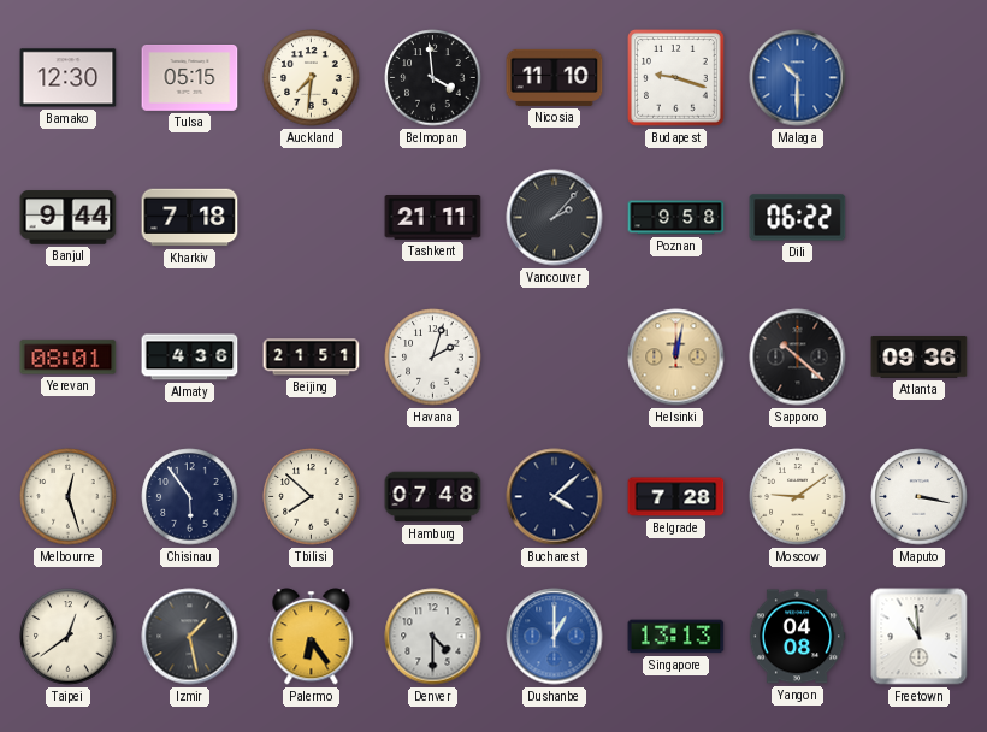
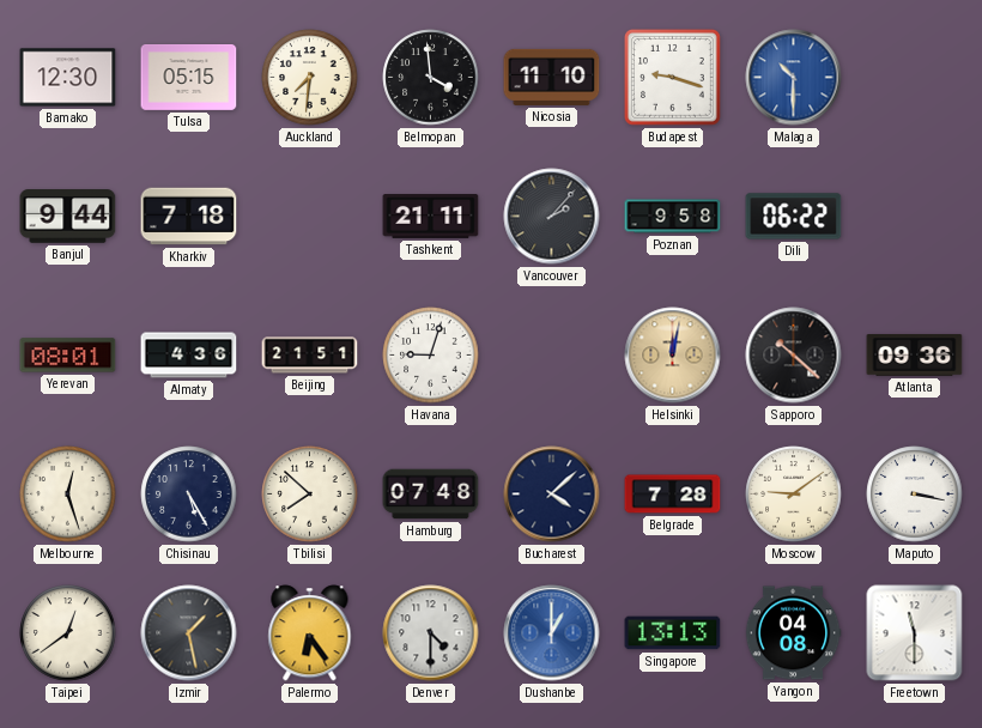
Havana: 2:03 -> 9:03
Chisinau: 5:54 -> 5:25
Freetown: 10:59 -> 11:30
